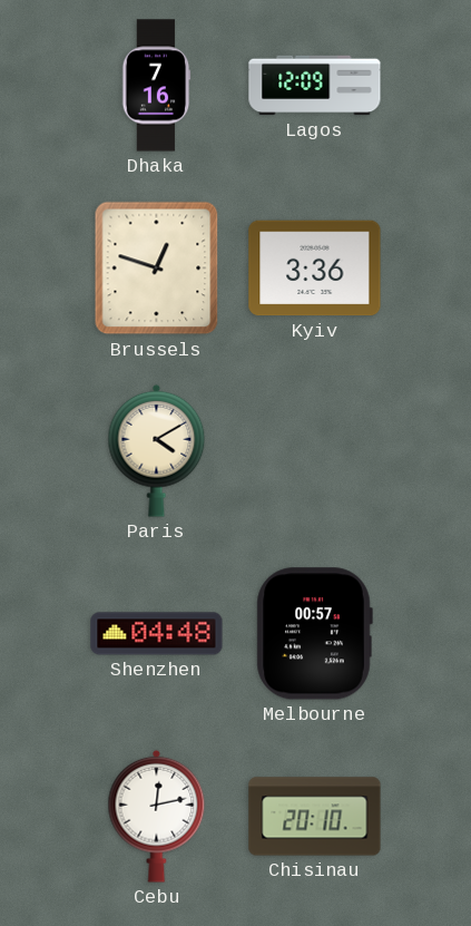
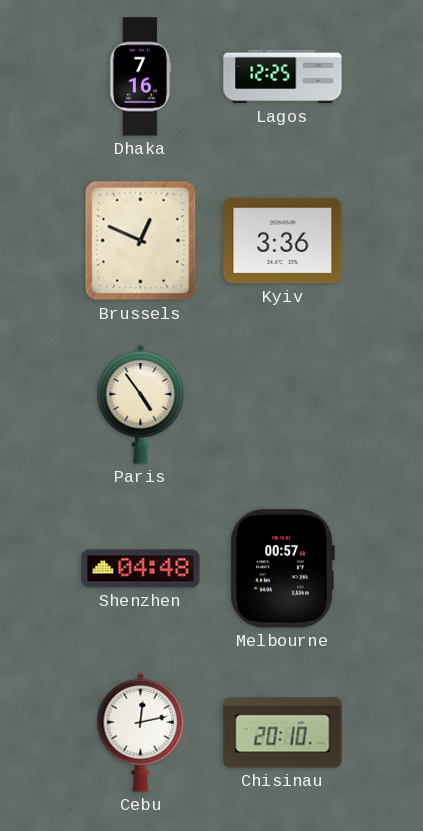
Lagos: 12:09 -> 12:25
Brussels: 12:48 -> 12:49
Paris: 4:10 -> 4:54
